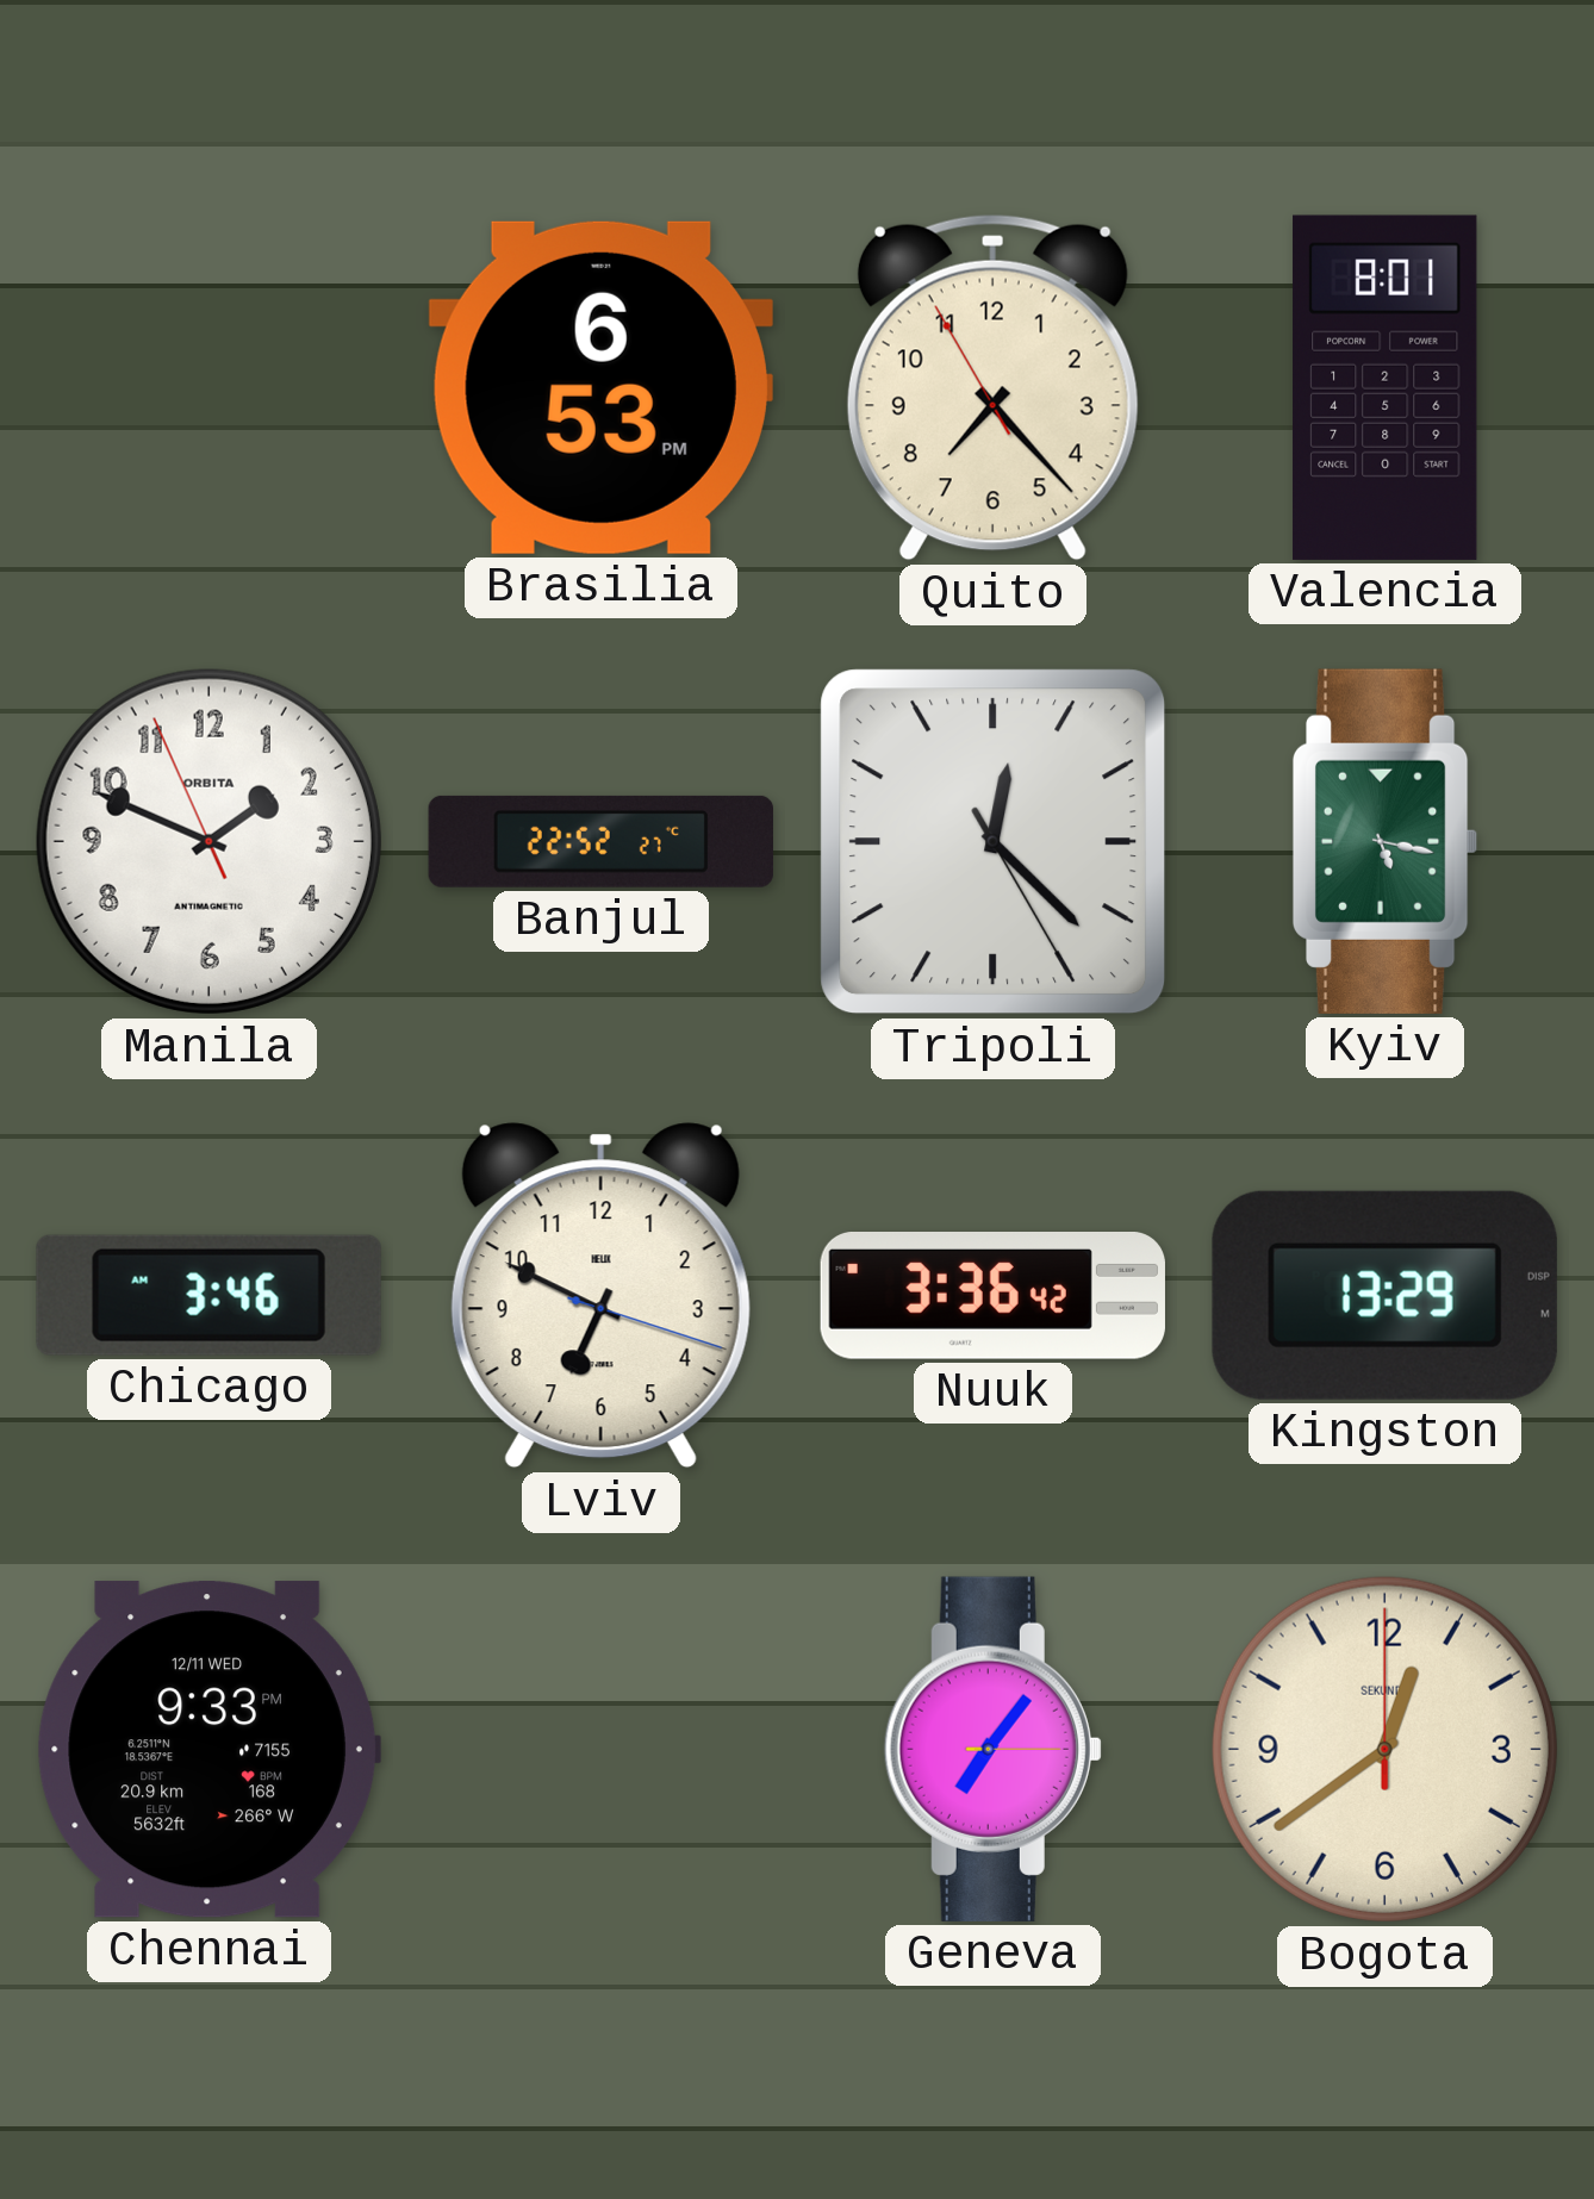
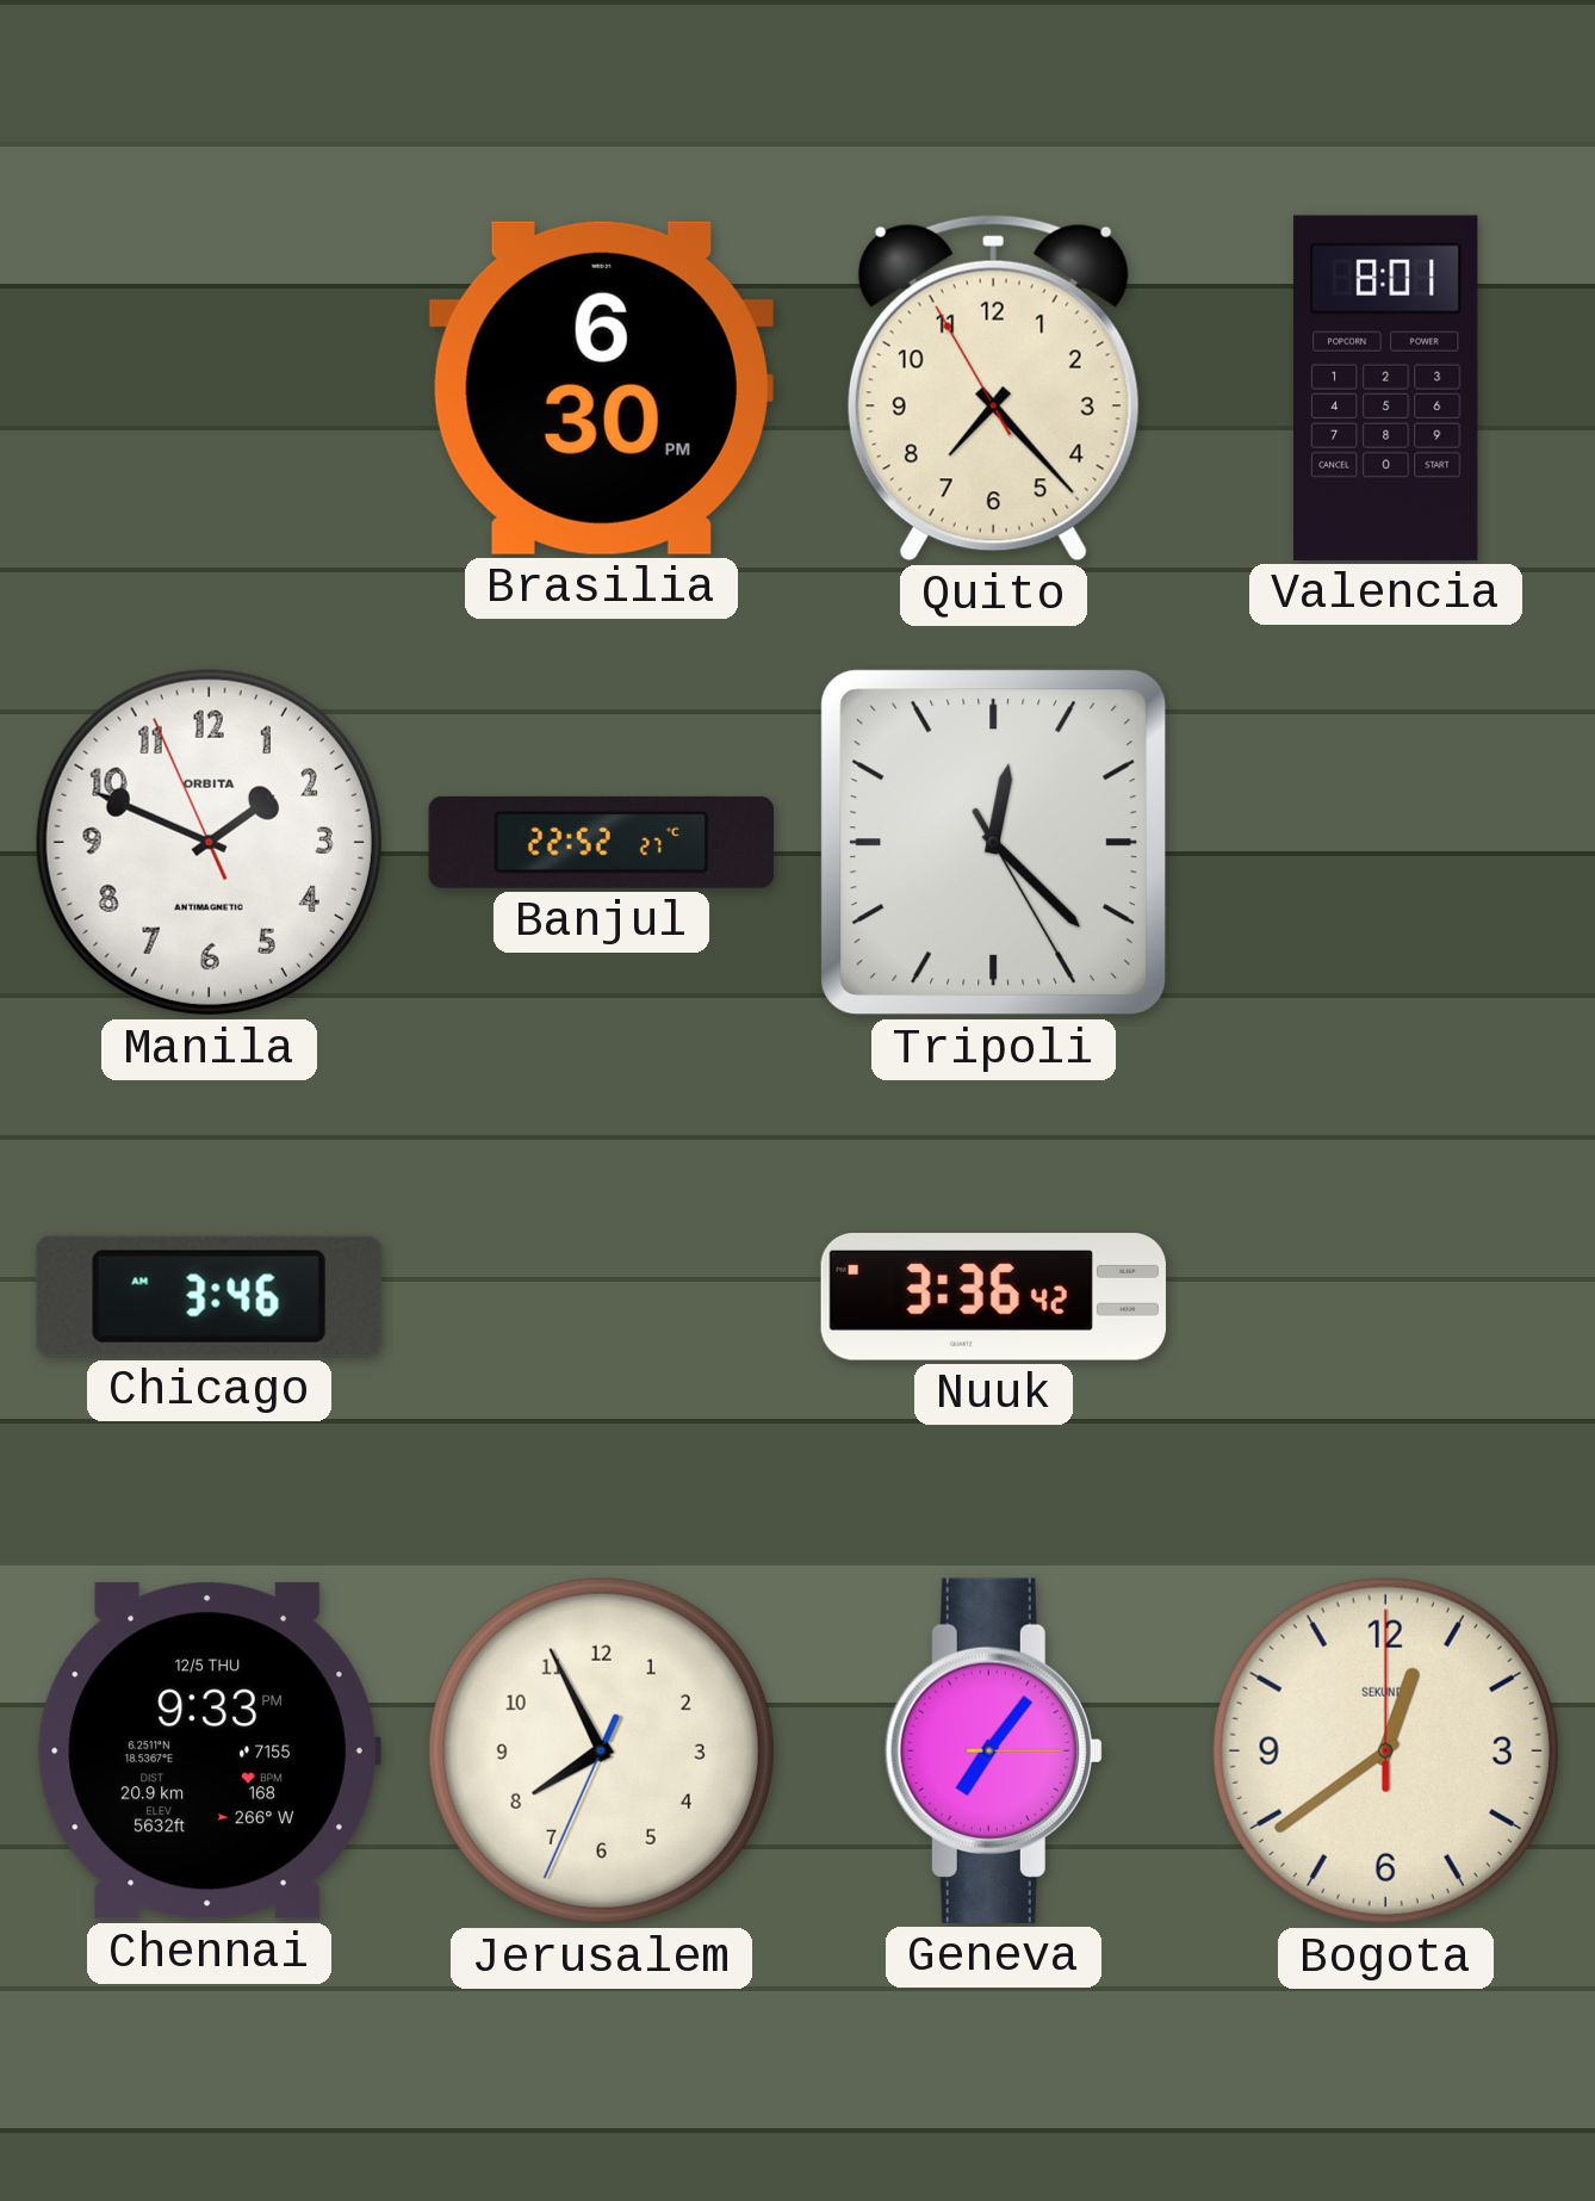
Brasilia: 6:53 -> 6:30
Kyiv: 5:17 -> none
Lviv: 6:49 -> none
Kingston: 13:29 -> none
Chennai date: 12/11 WED -> 12/5 THU
Jerusalem: none -> 7:55
